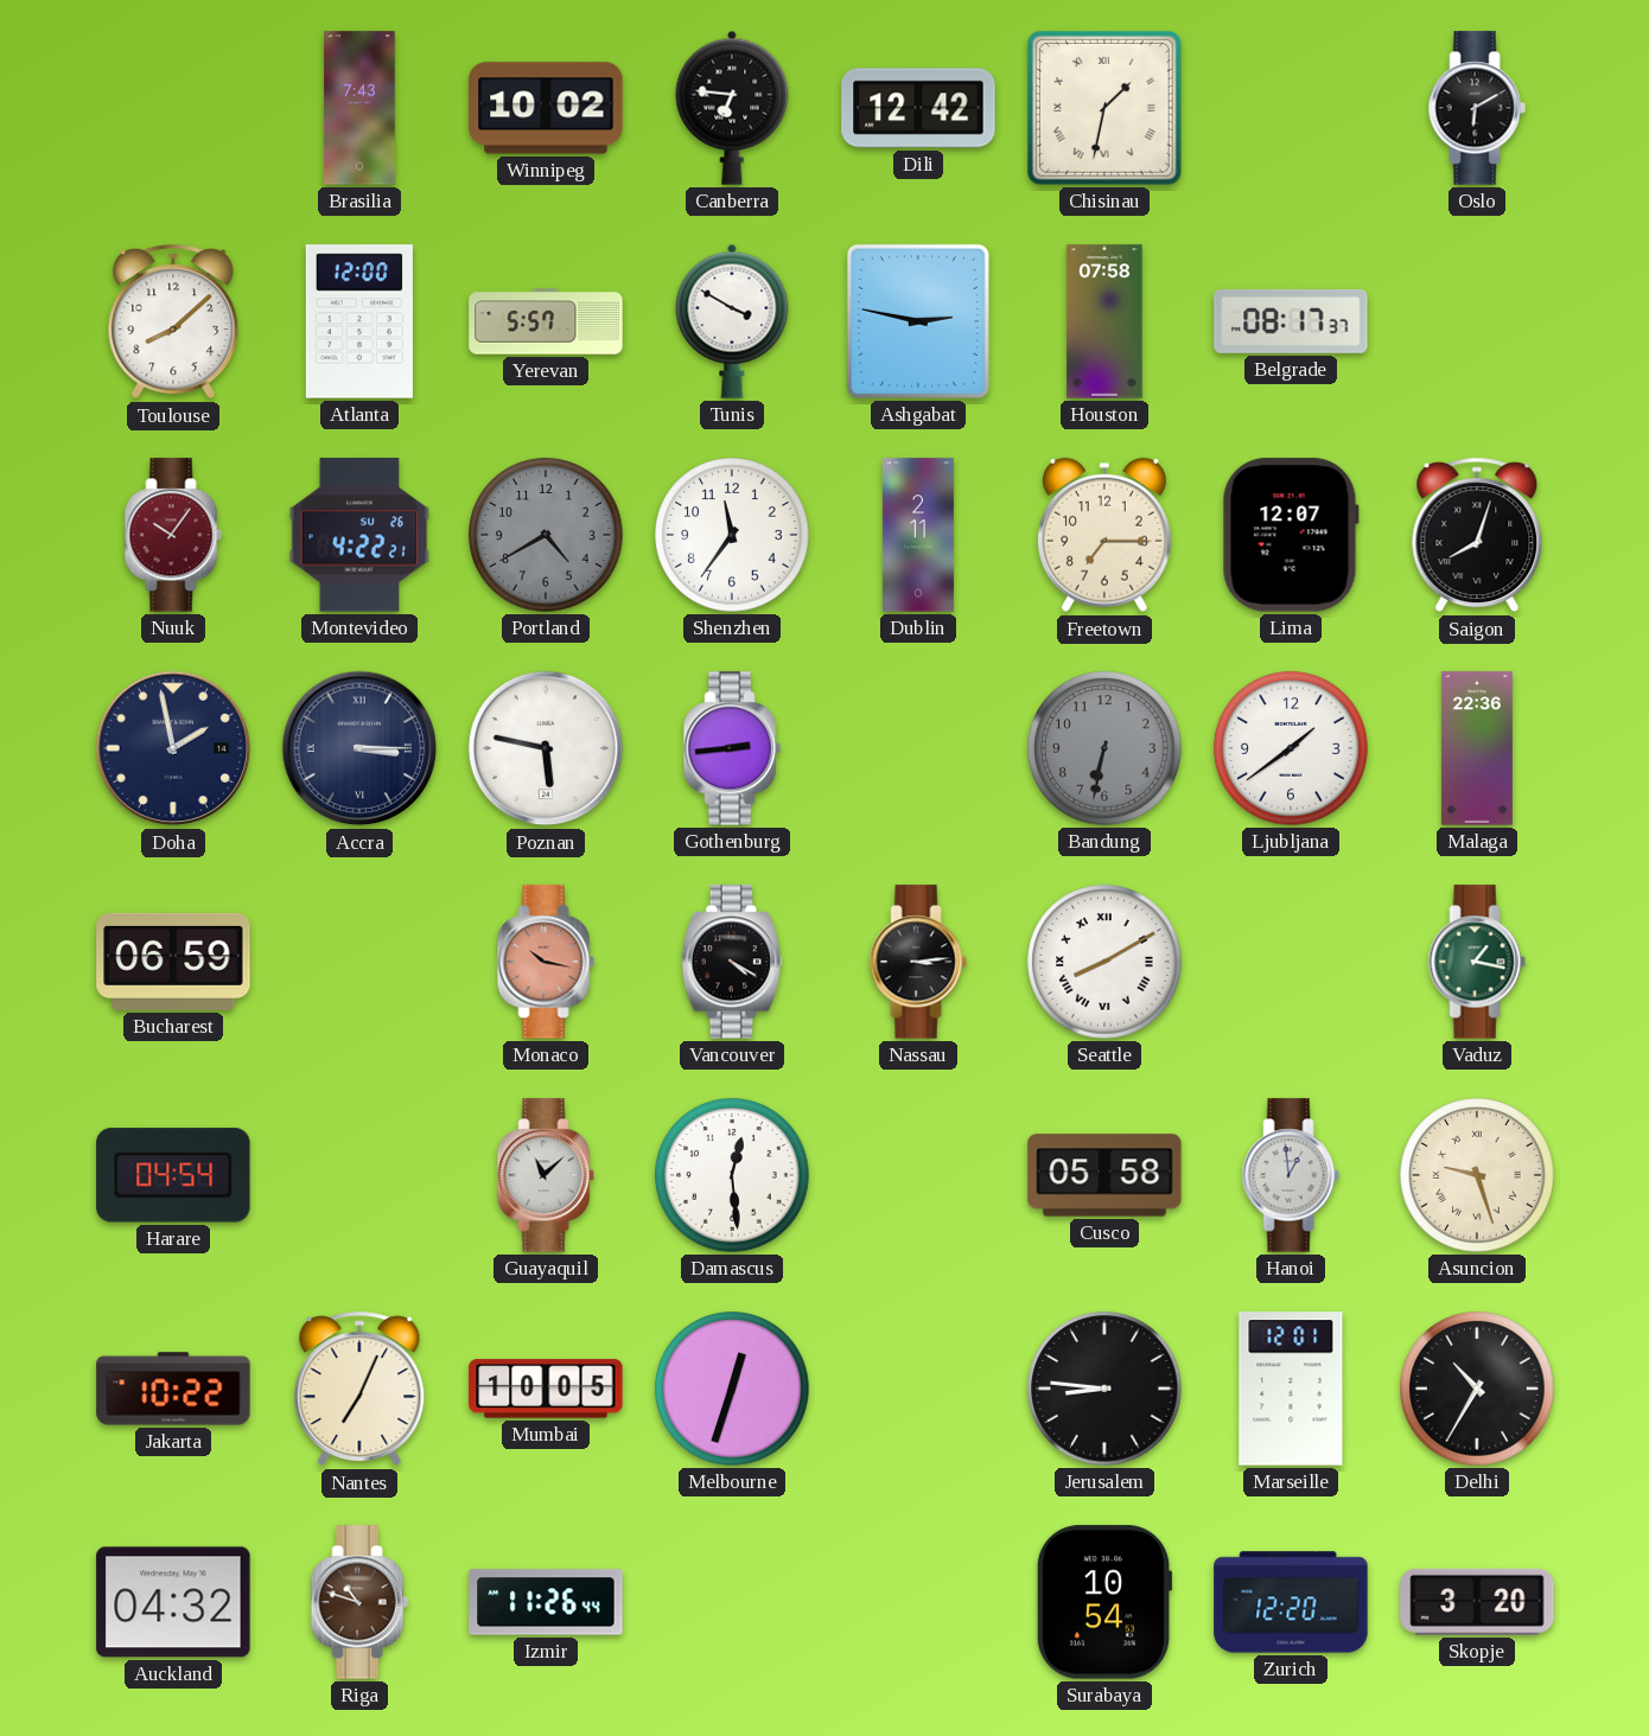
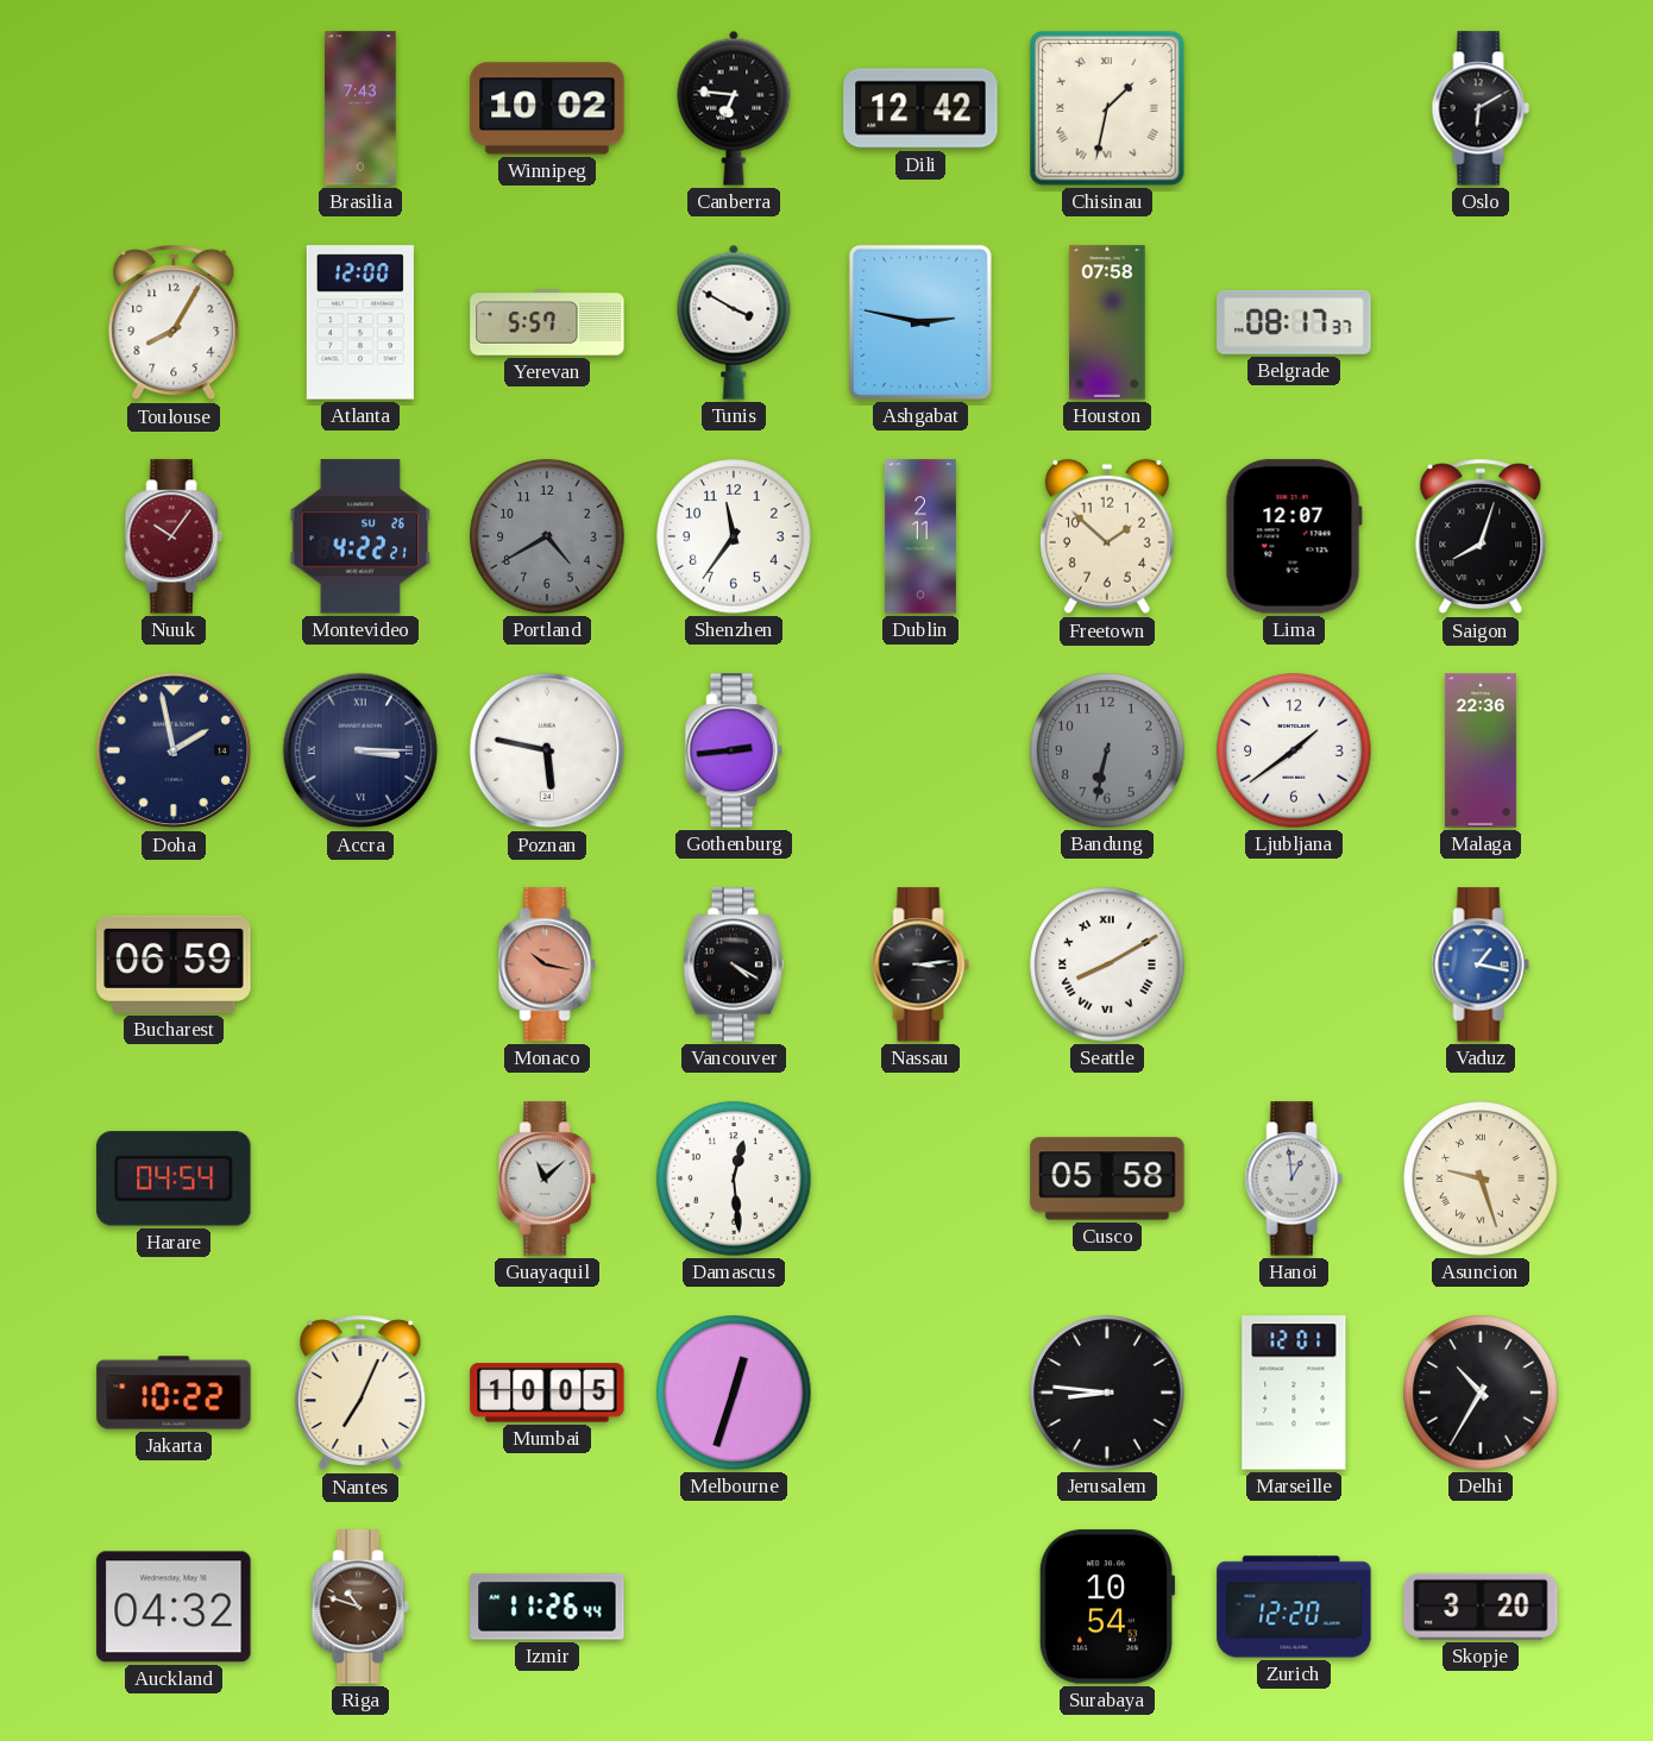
Toulouse: 8:08 -> 8:05
Freetown: 7:15 -> 1:52
Vaduz dial: green -> blue
